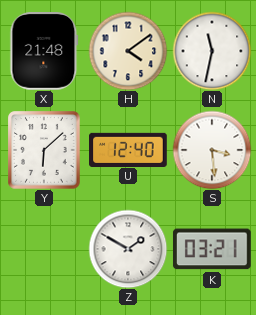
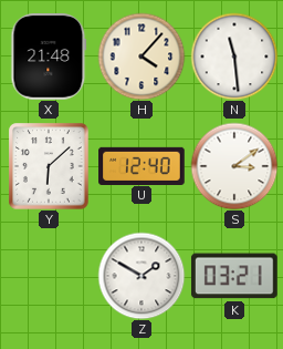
H: 4:09 -> 4:07
N: 11:32 -> 11:29
S: 3:29 -> 3:09
